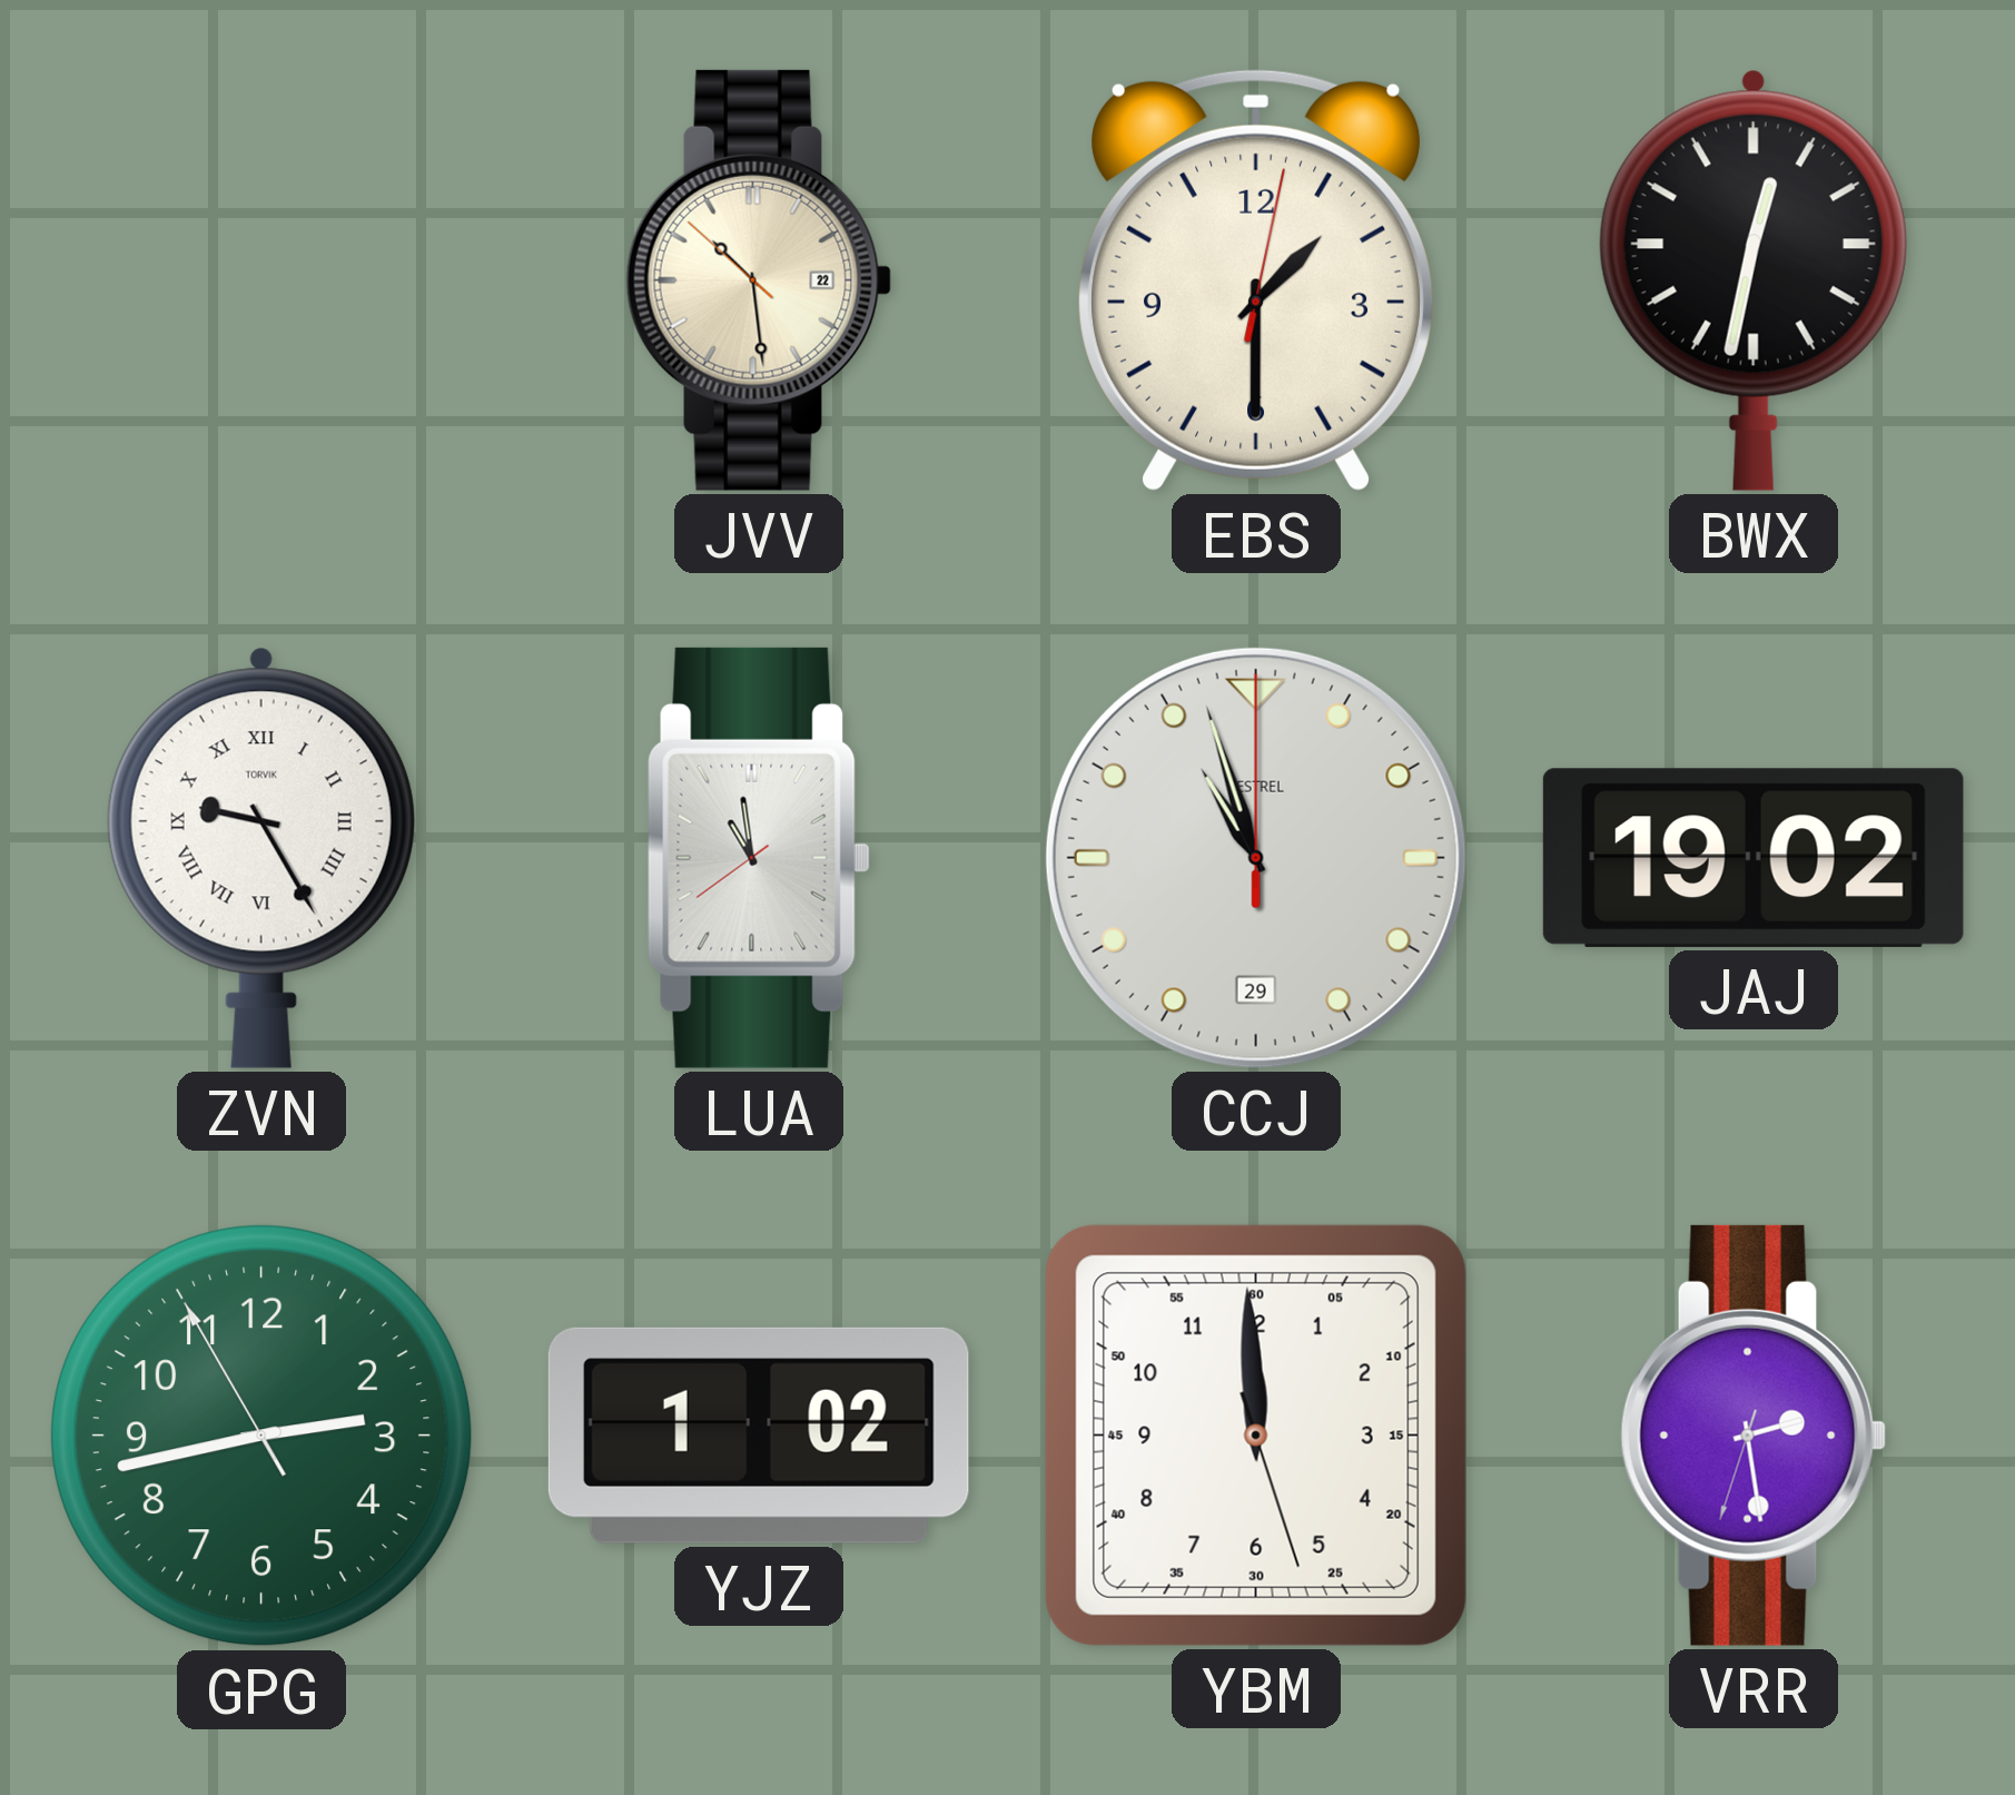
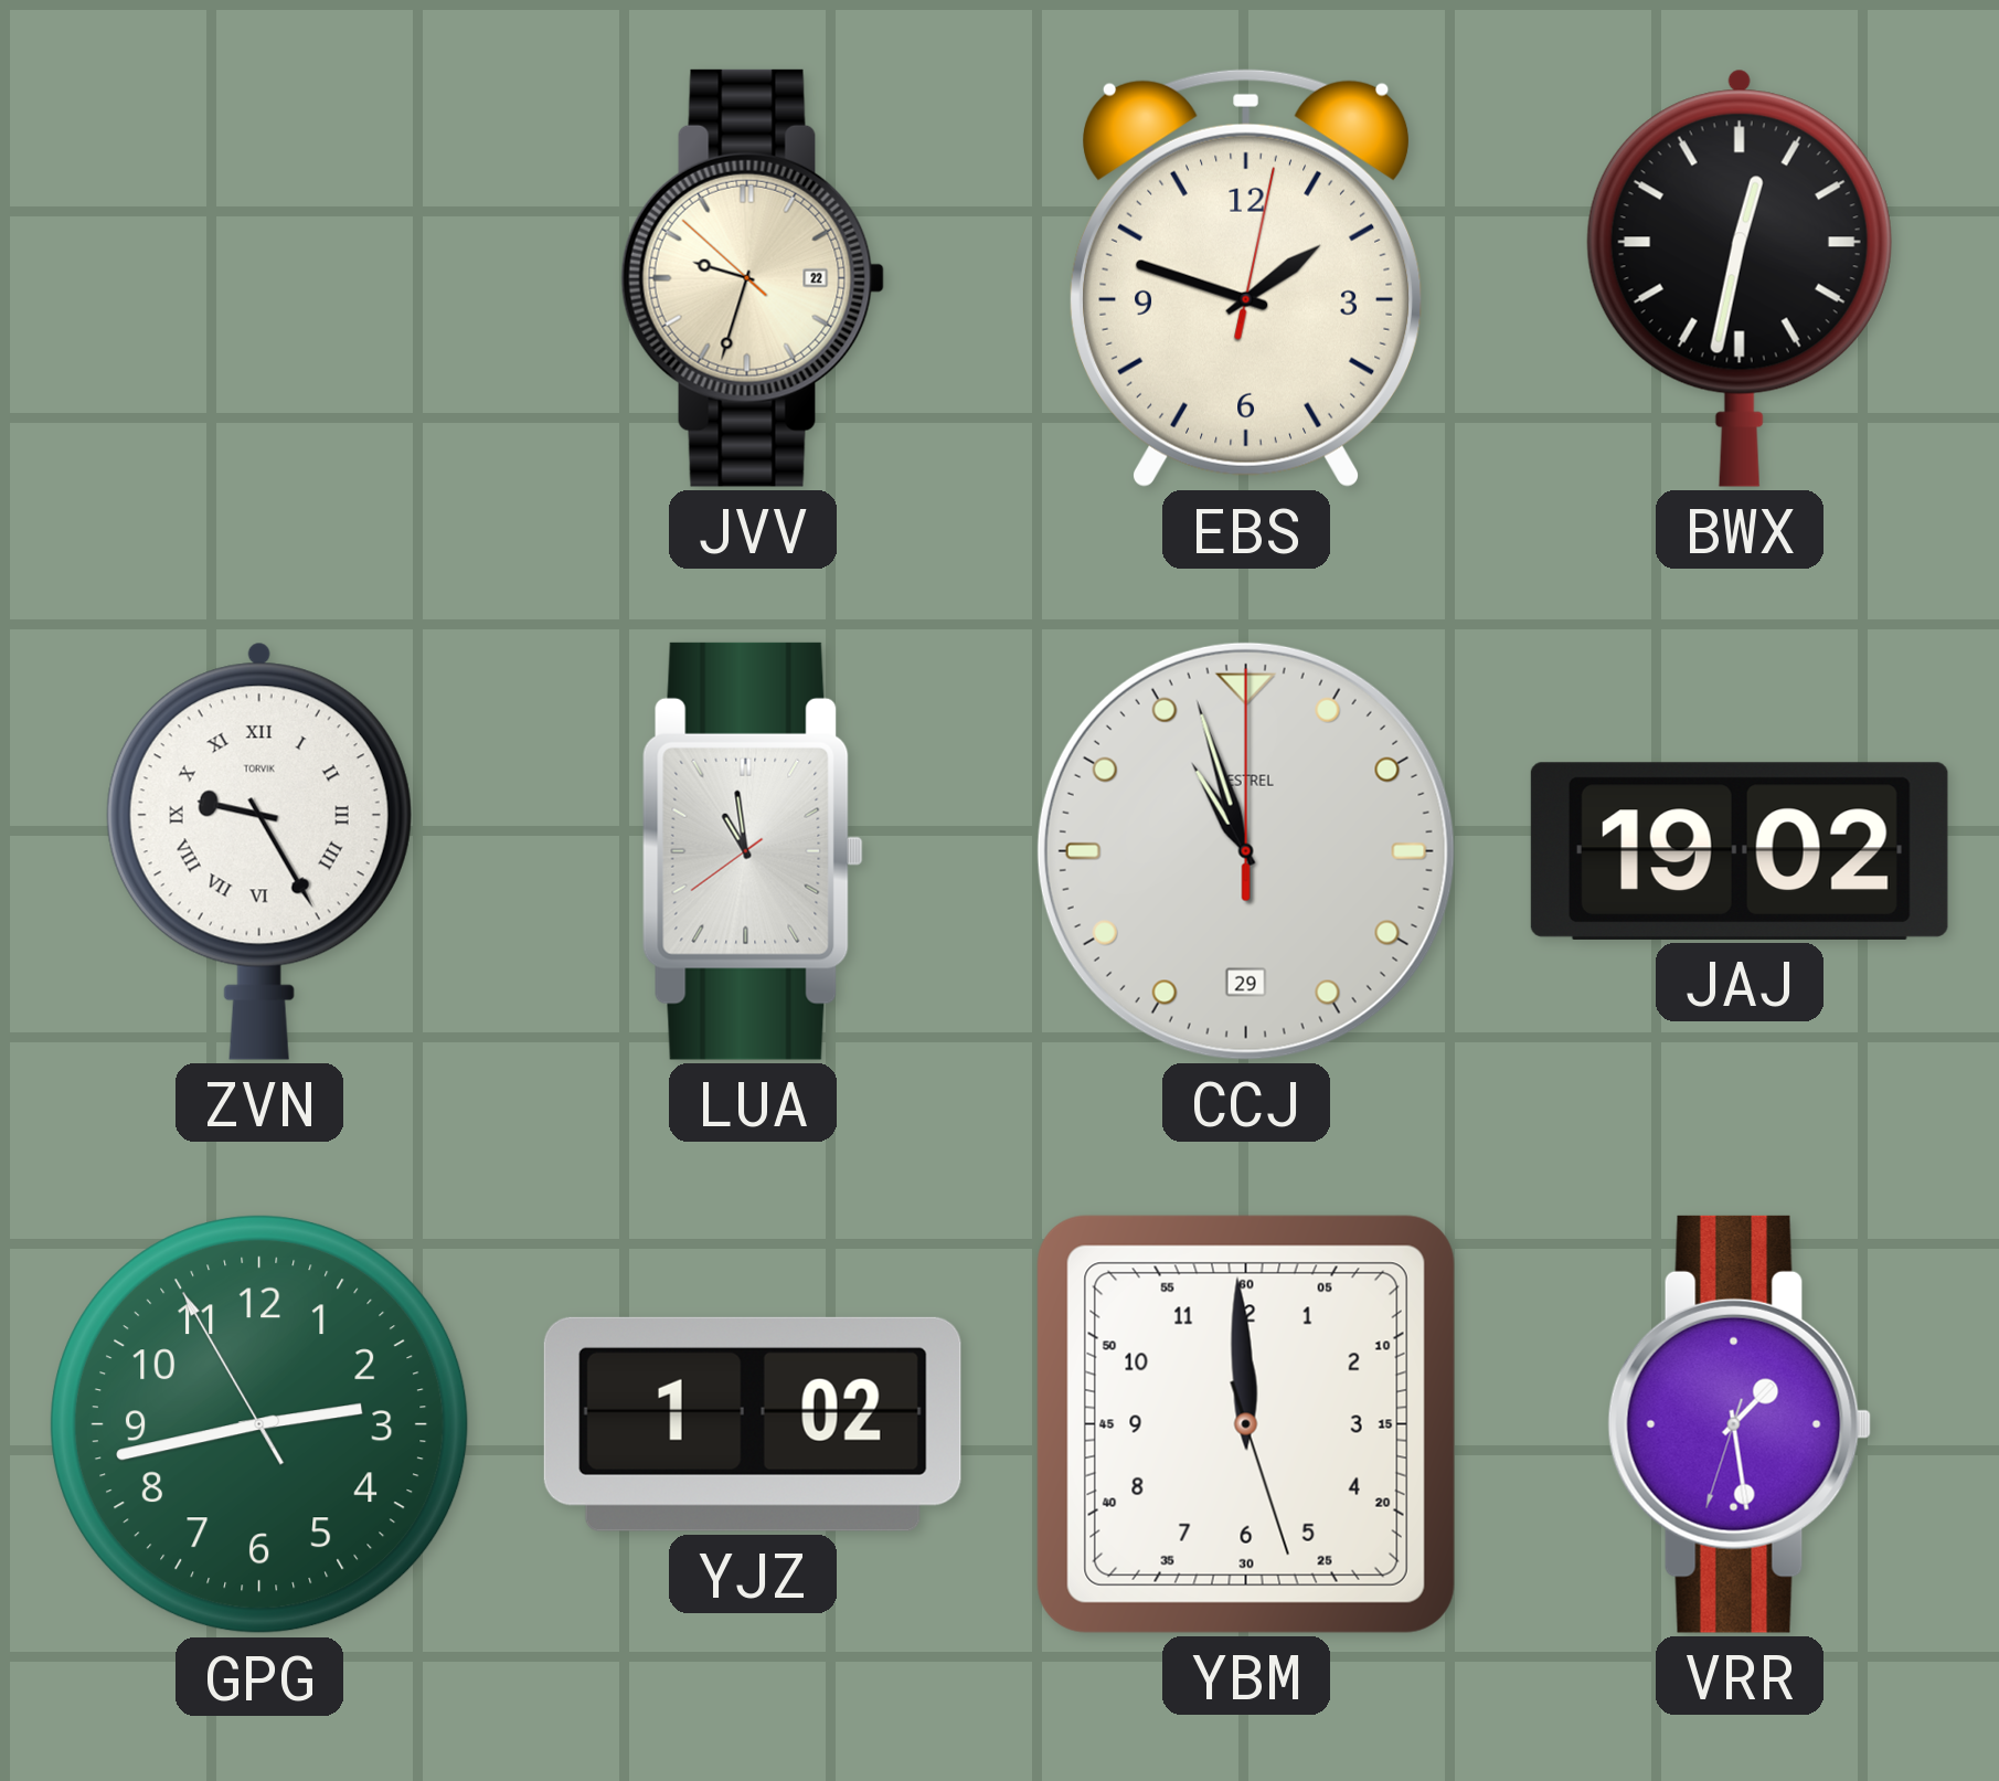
JVV: 10:28 -> 9:32
EBS: 1:30 -> 1:48
VRR: 2:28 -> 1:28
